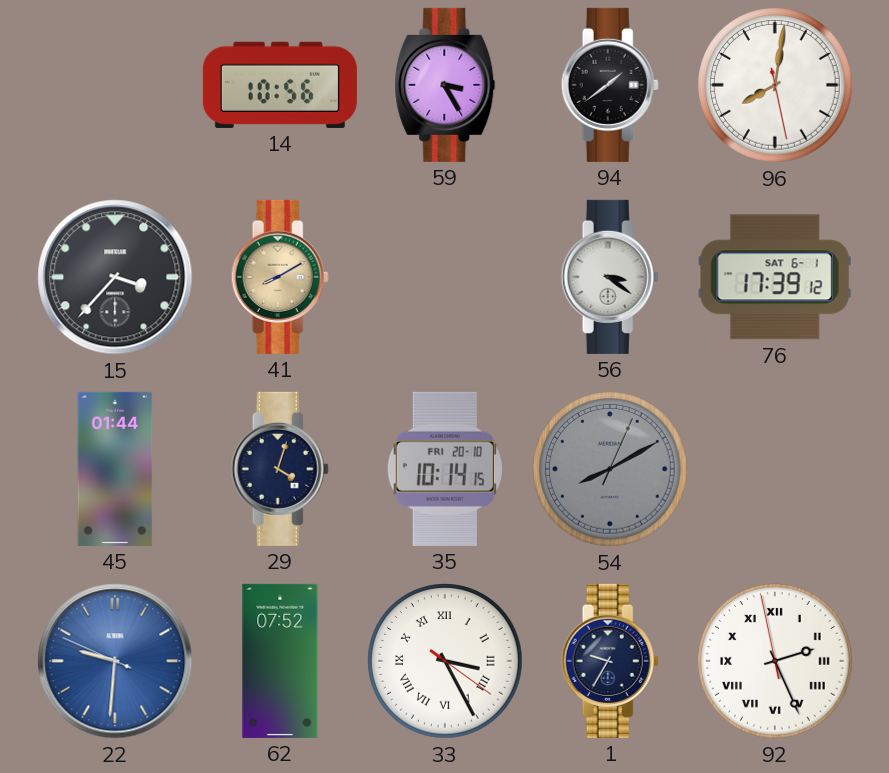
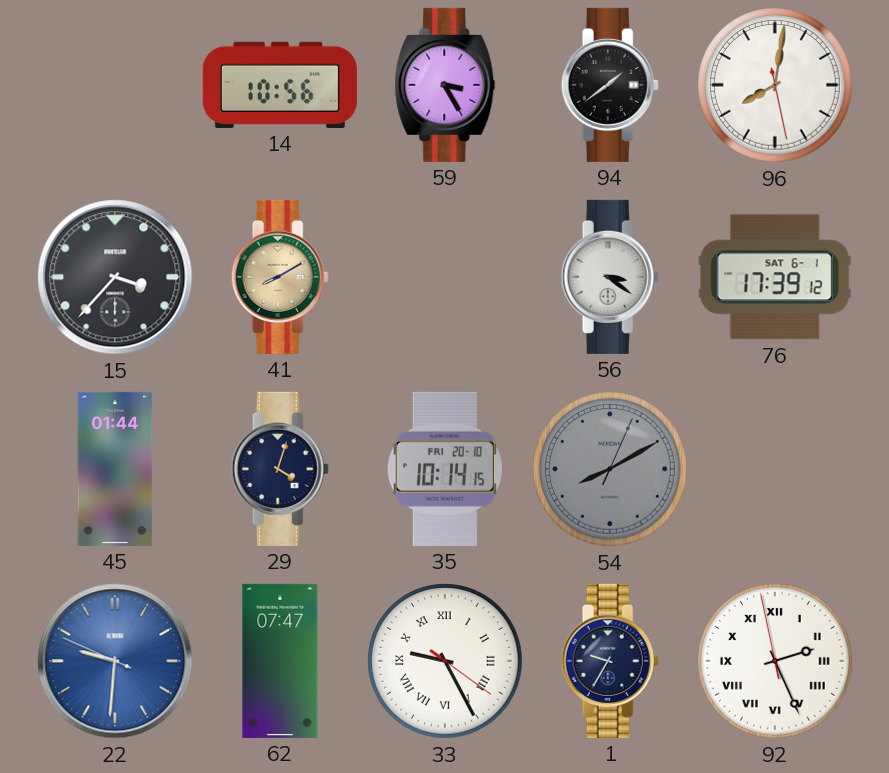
62: 07:52 -> 07:47
33: 3:25 -> 9:25
